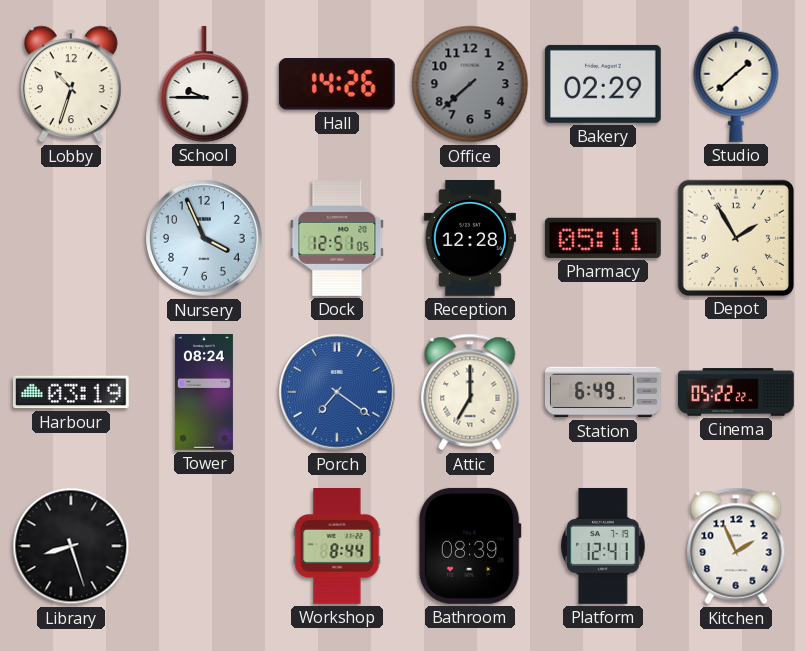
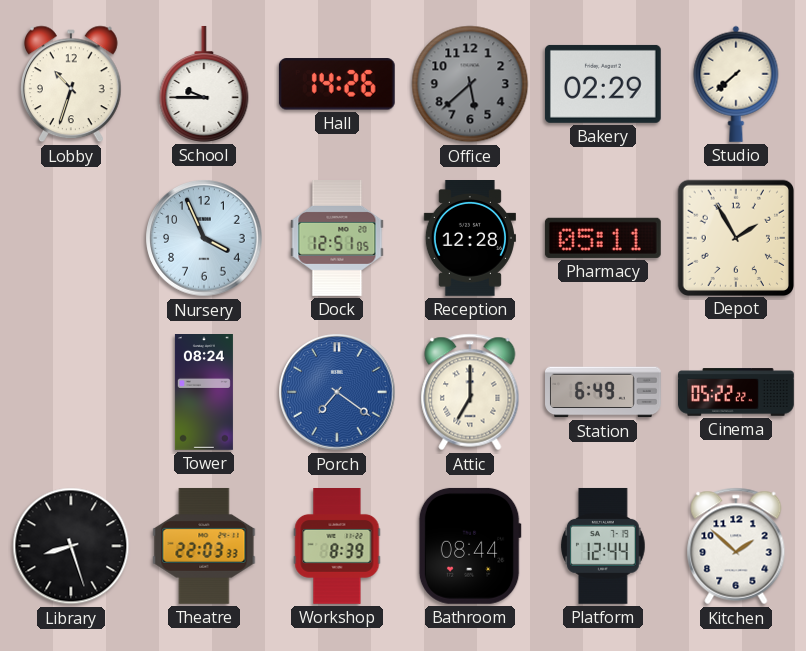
Office: 7:38 -> 5:38
Studio: 1:38 -> 7:38
Harbour: 03:19 -> none
Theatre: none -> 22:03
Workshop: 8:44 -> 8:39
Bathroom: 08:39 -> 08:44
Platform: 12:41 -> 12:44
Kitchen: 1:56 -> 1:52
